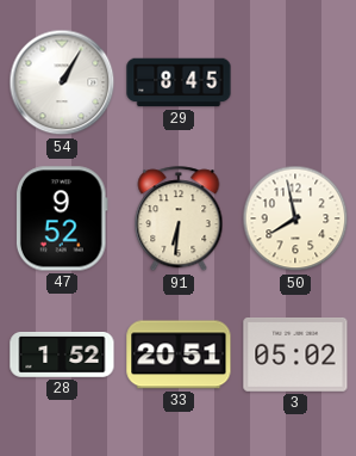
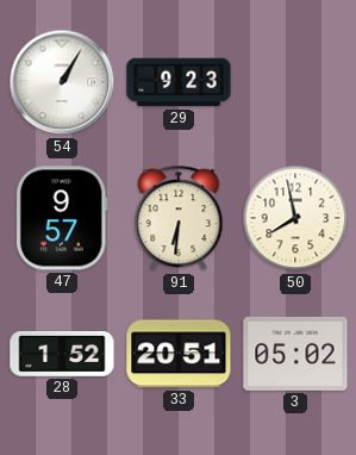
29: 8:45 -> 9:23
47: 9:52 -> 9:57
